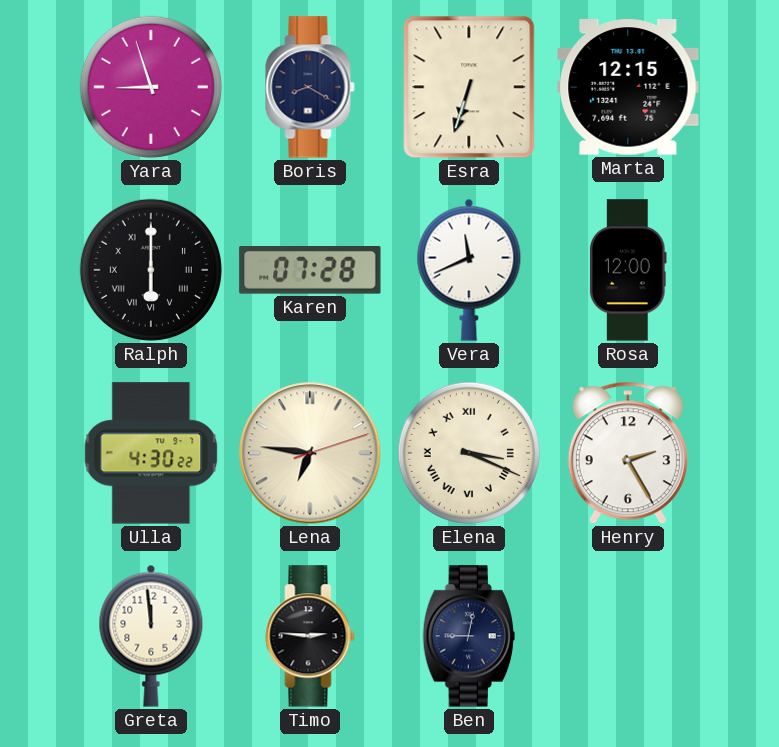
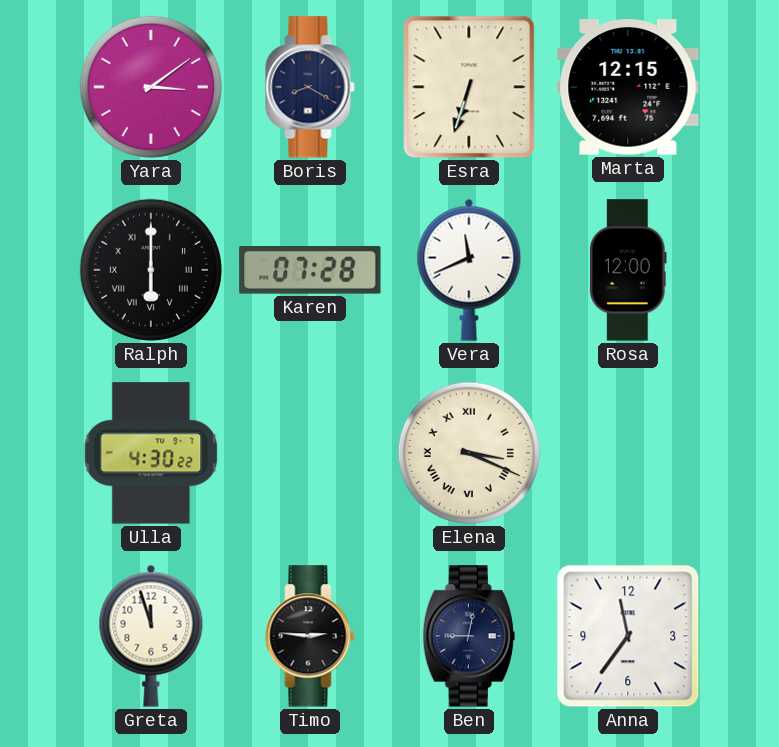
Yara: 8:57 -> 3:09
Lena: 6:46 -> none
Henry: 2:25 -> none
Greta: 11:59 -> 11:57
Anna: none -> 11:36
